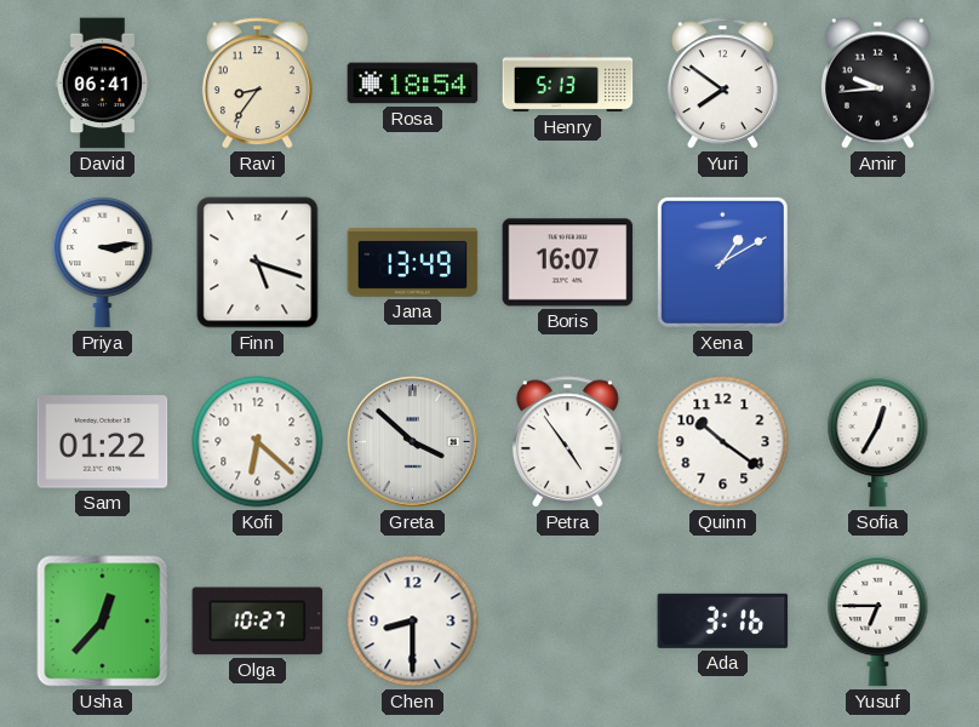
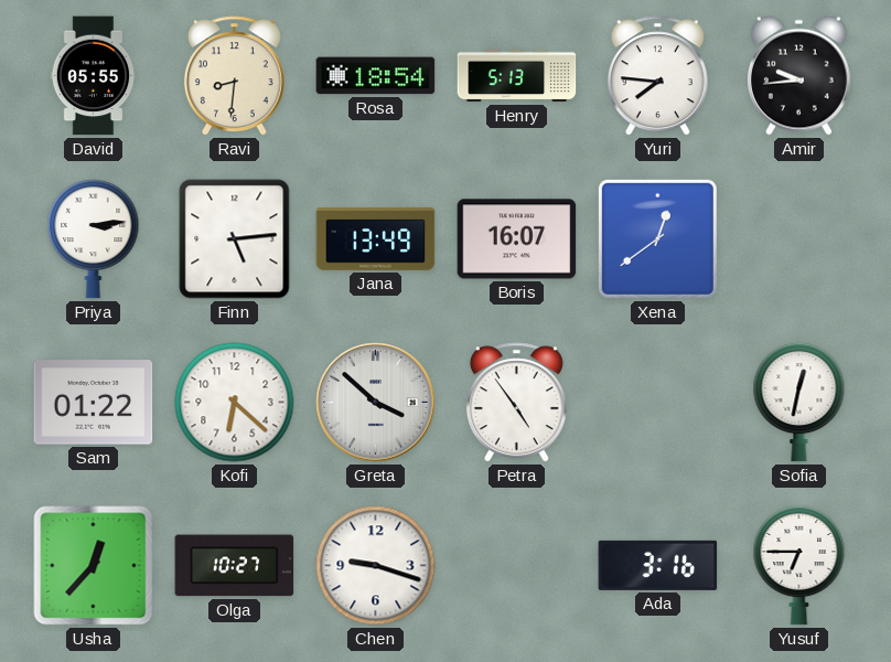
David: 06:41 -> 05:55
Ravi: 8:36 -> 8:31
Yuri: 7:51 -> 7:46
Finn: 5:18 -> 5:14
Xena: 1:10 -> 12:39
Quinn: 10:21 -> none
Sofia: 12:35 -> 12:32
Chen: 8:30 -> 9:18
